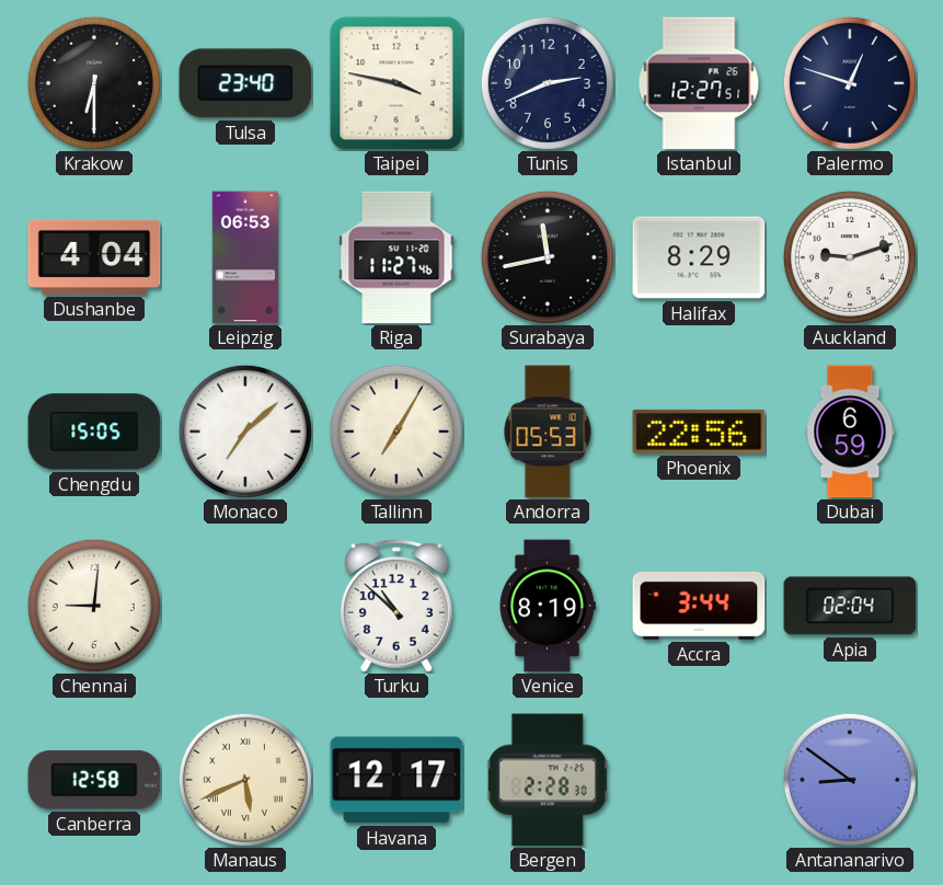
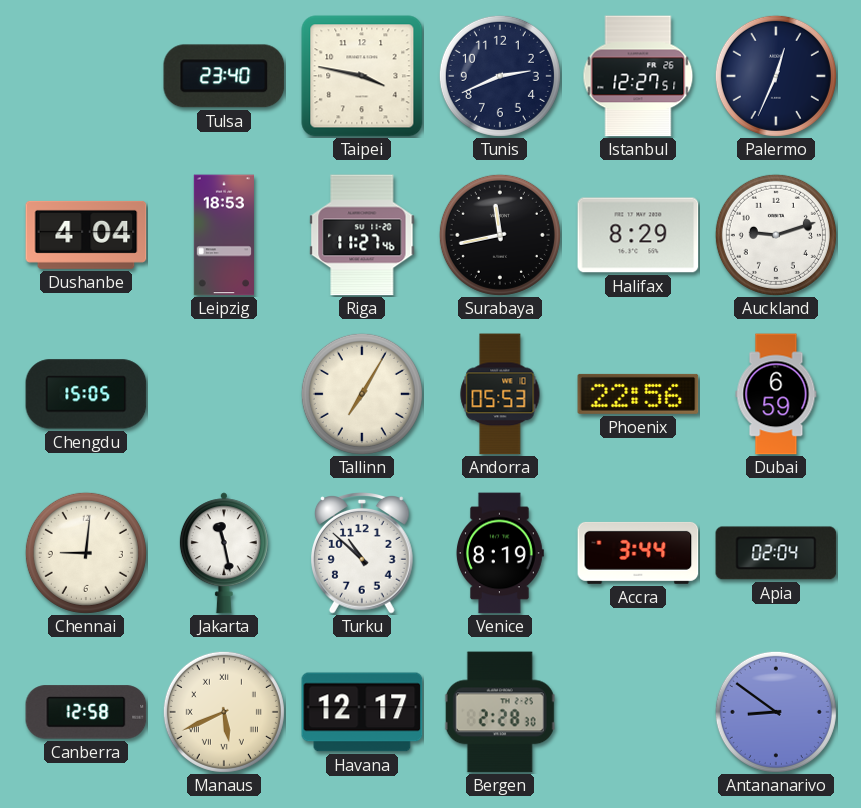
Krakow: 6:30 -> none
Palermo: 12:48 -> 12:34
Leipzig: 06:53 -> 18:53
Monaco: 7:08 -> none
Jakarta: none -> 11:28
